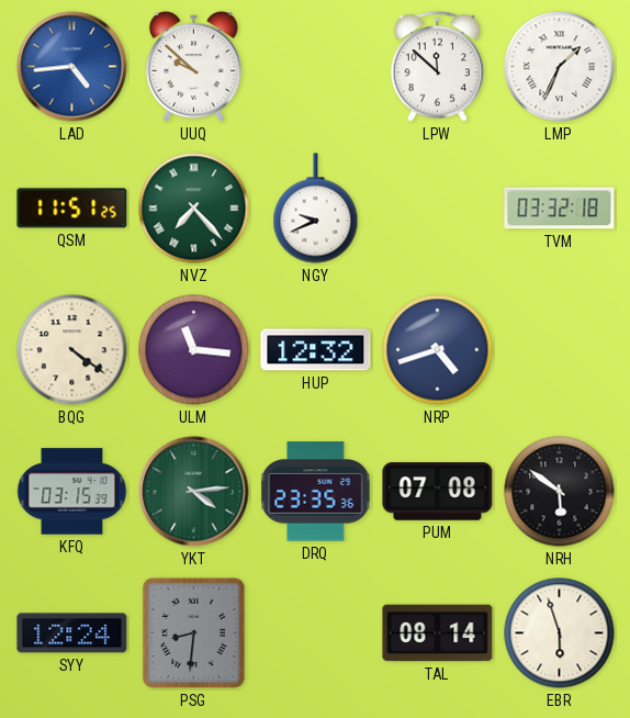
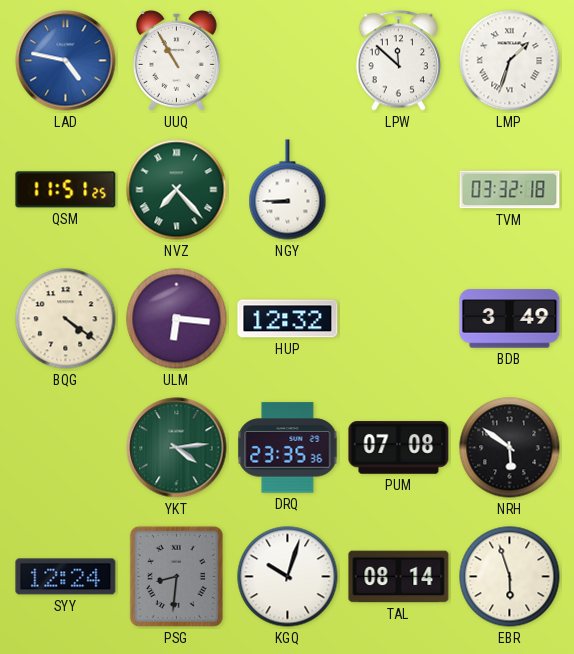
LAD: 4:44 -> 4:47
UUQ: 9:52 -> 10:55
LMP: 1:34 -> 1:33
NGY: 9:41 -> 8:45
ULM: 11:16 -> 6:16
NRP: 4:42 -> none
BDB: none -> 3:49
KFQ: 03:15 -> none
KGQ: none -> 10:03
